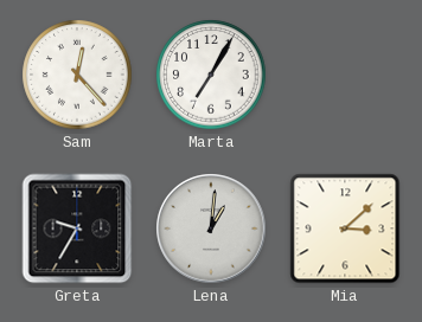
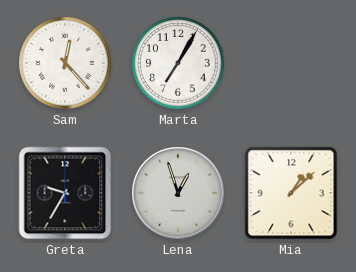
Lena: 1:01 -> 12:57
Mia: 3:08 -> 1:08
